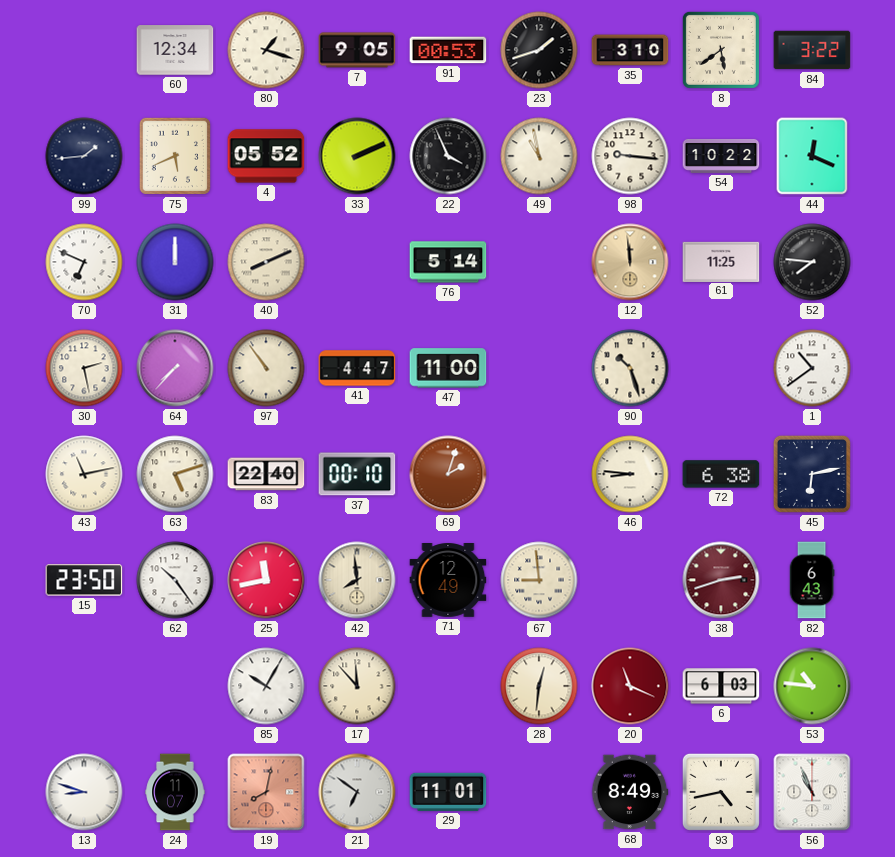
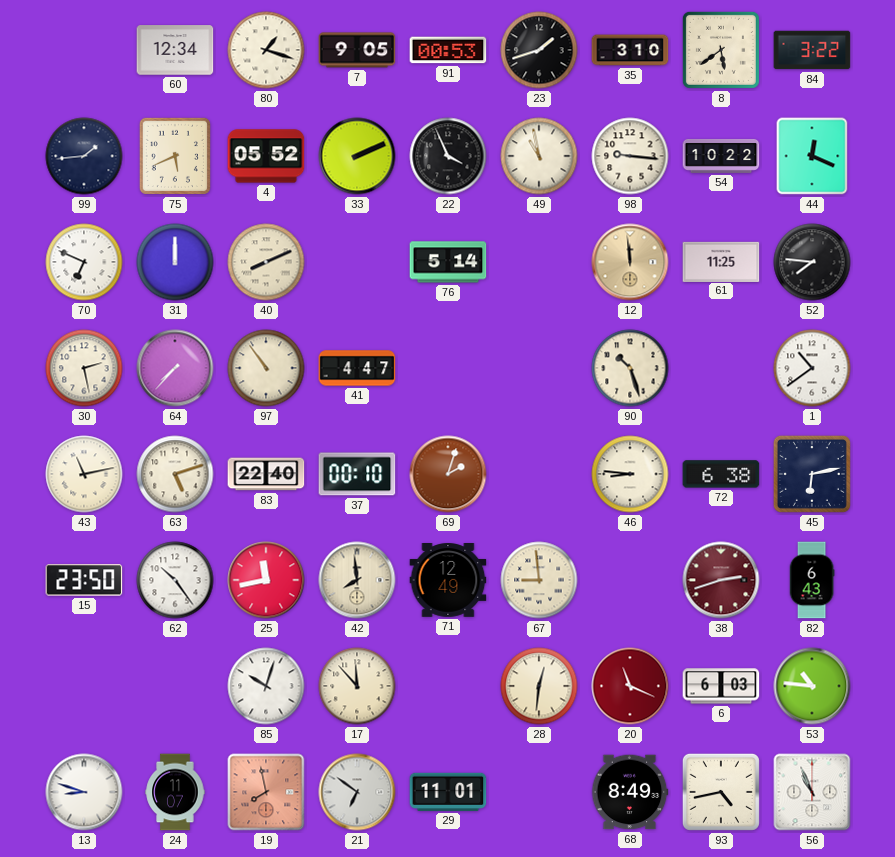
47: 11:00 -> none
85: 10:05 -> 10:03
19: 8:02 -> 7:58
